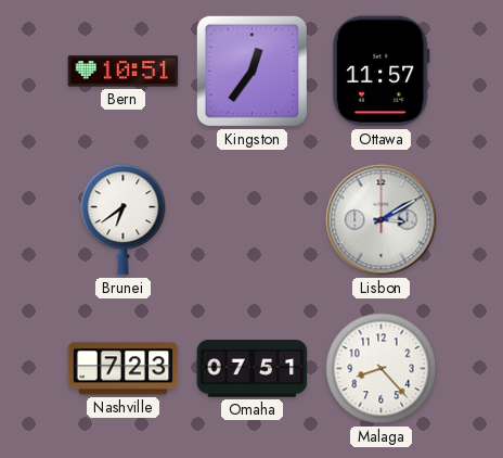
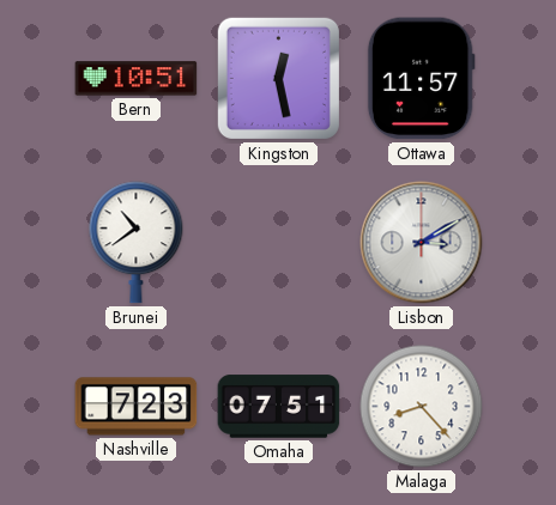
Kingston: 12:36 -> 12:28
Brunei: 6:39 -> 10:39
